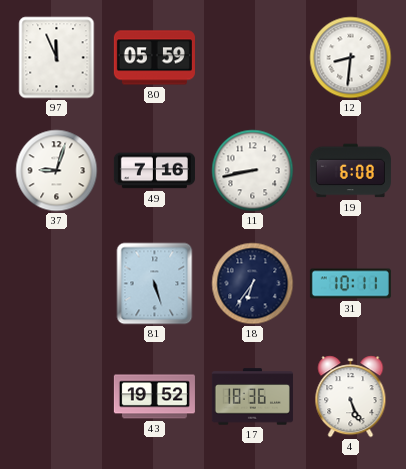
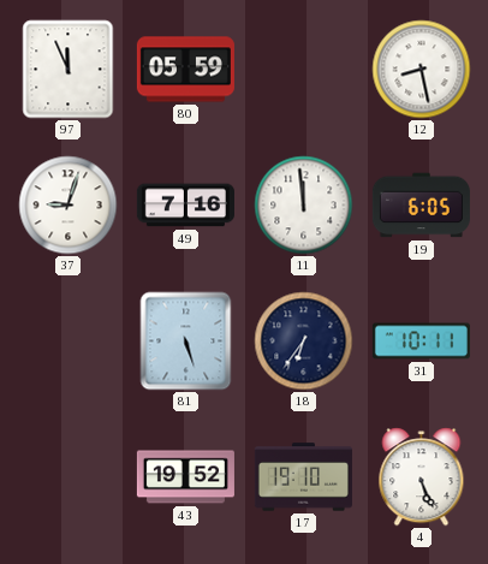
12: 8:31 -> 8:28
11: 8:43 -> 11:59
19: 6:08 -> 6:05
17: 18:36 -> 19:10
